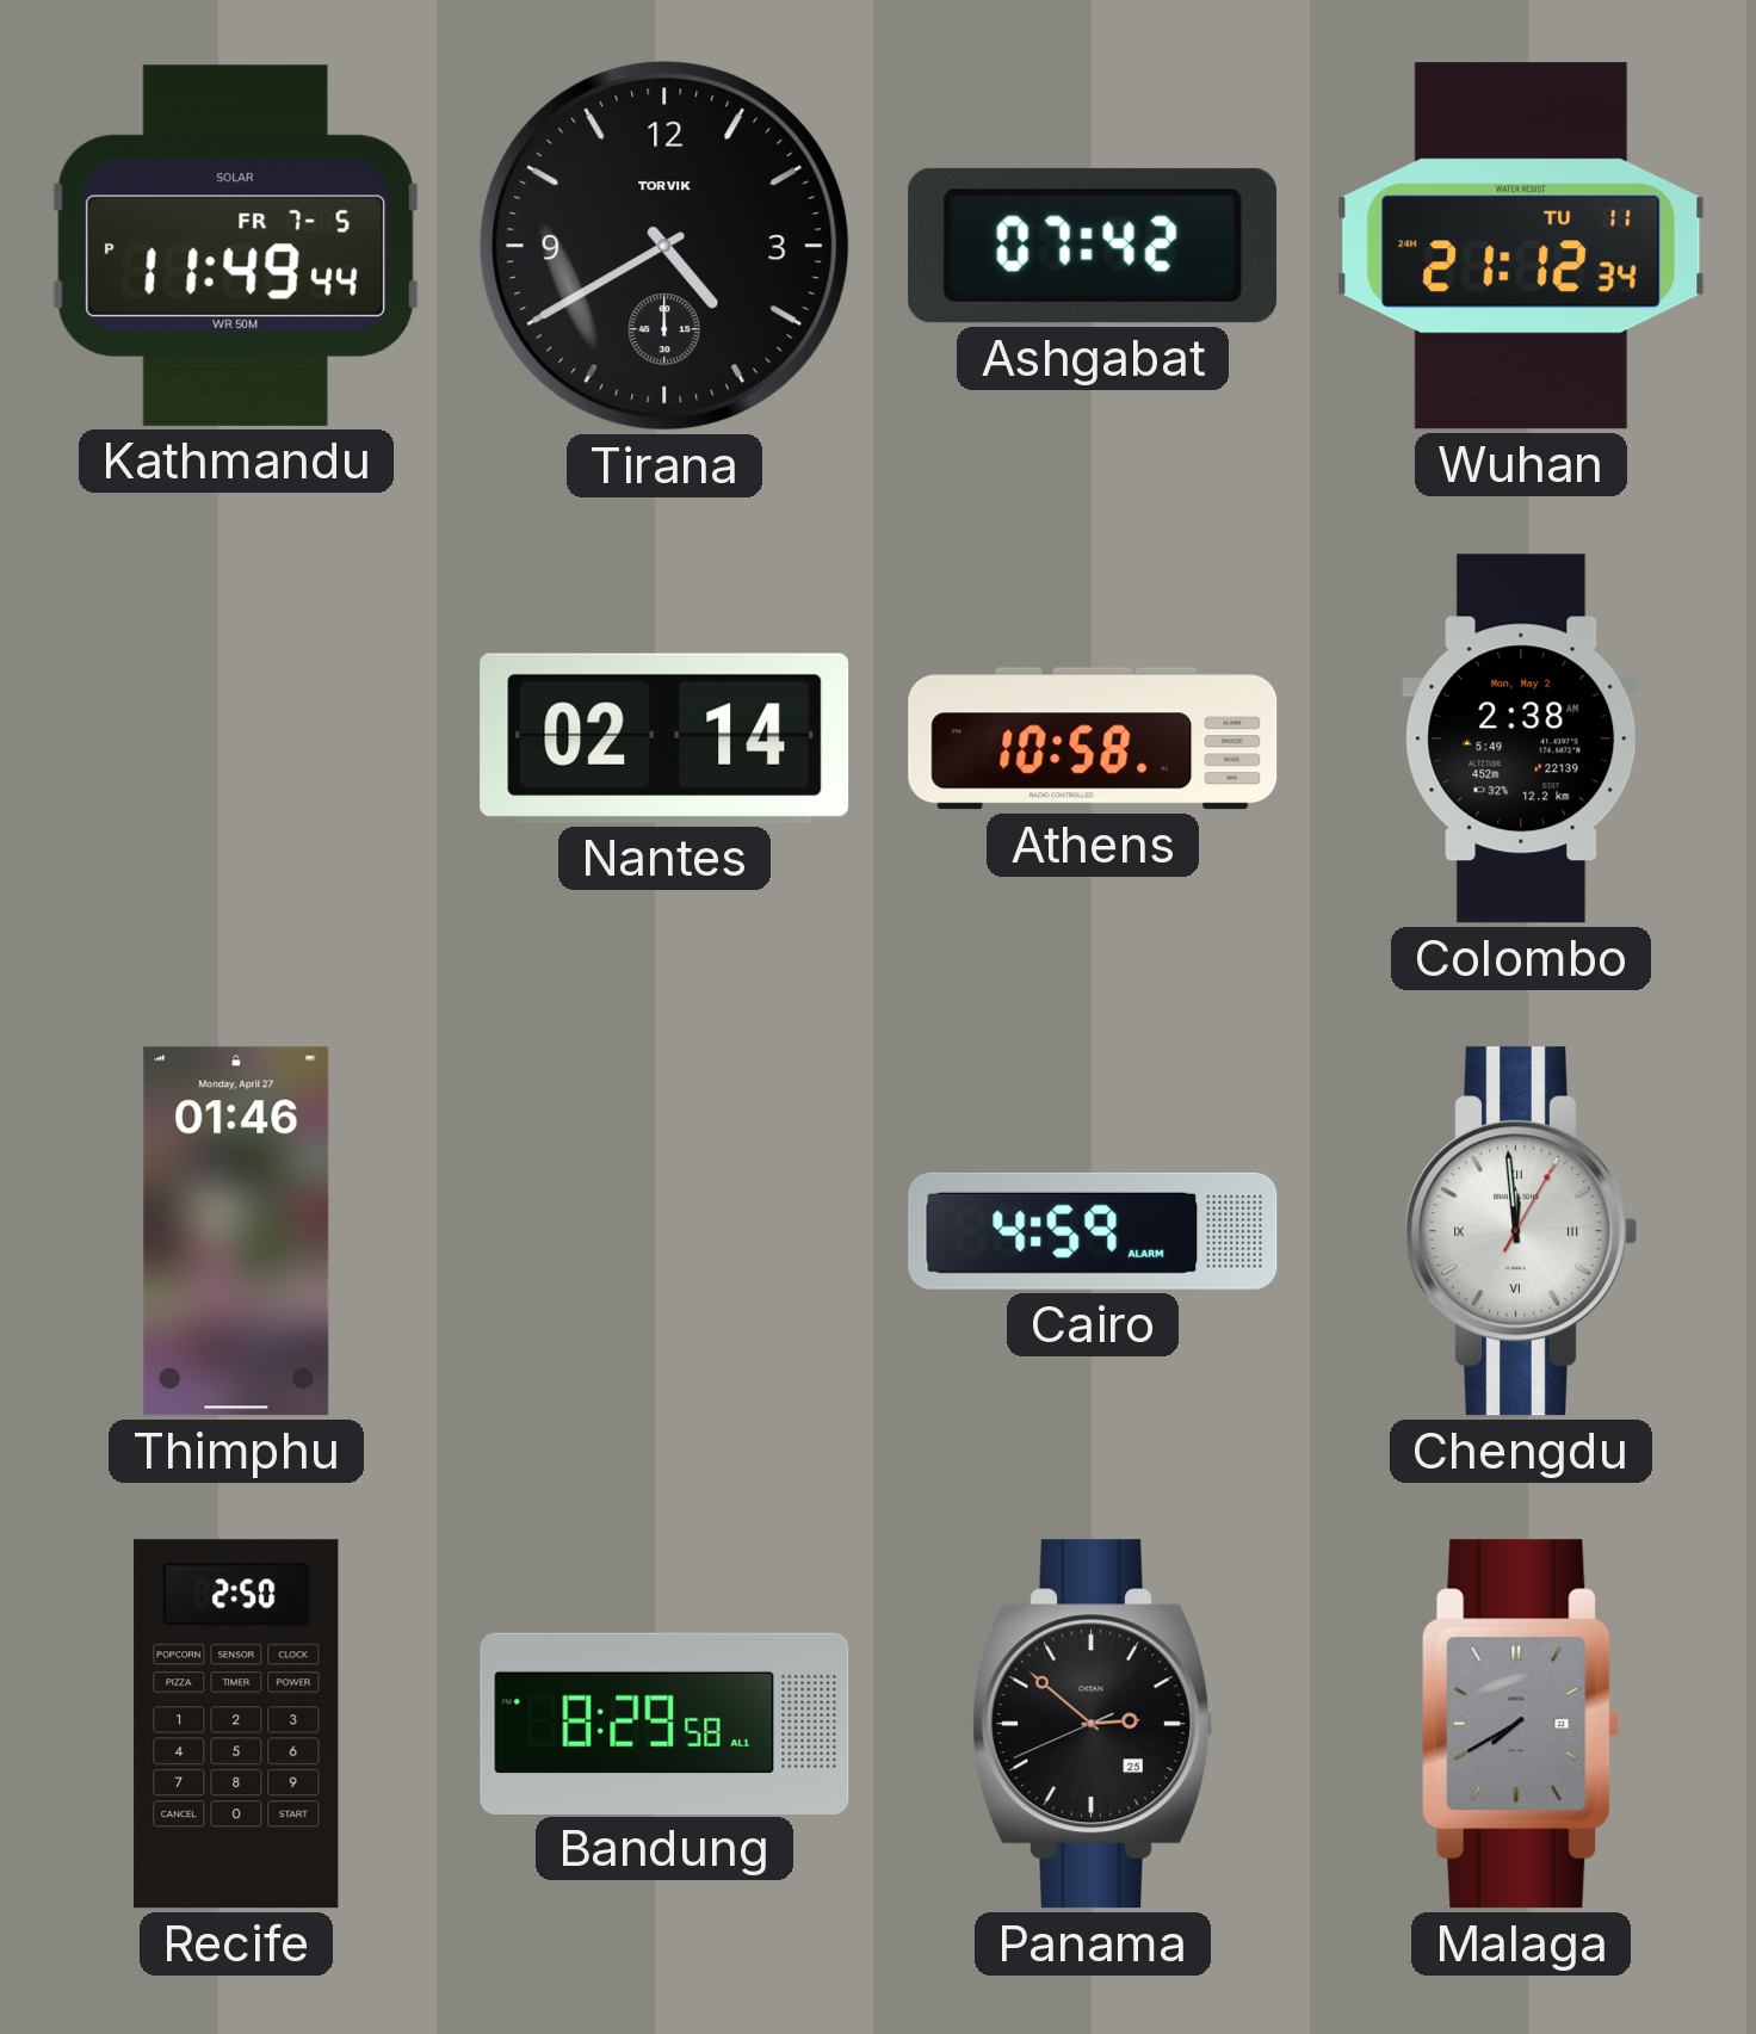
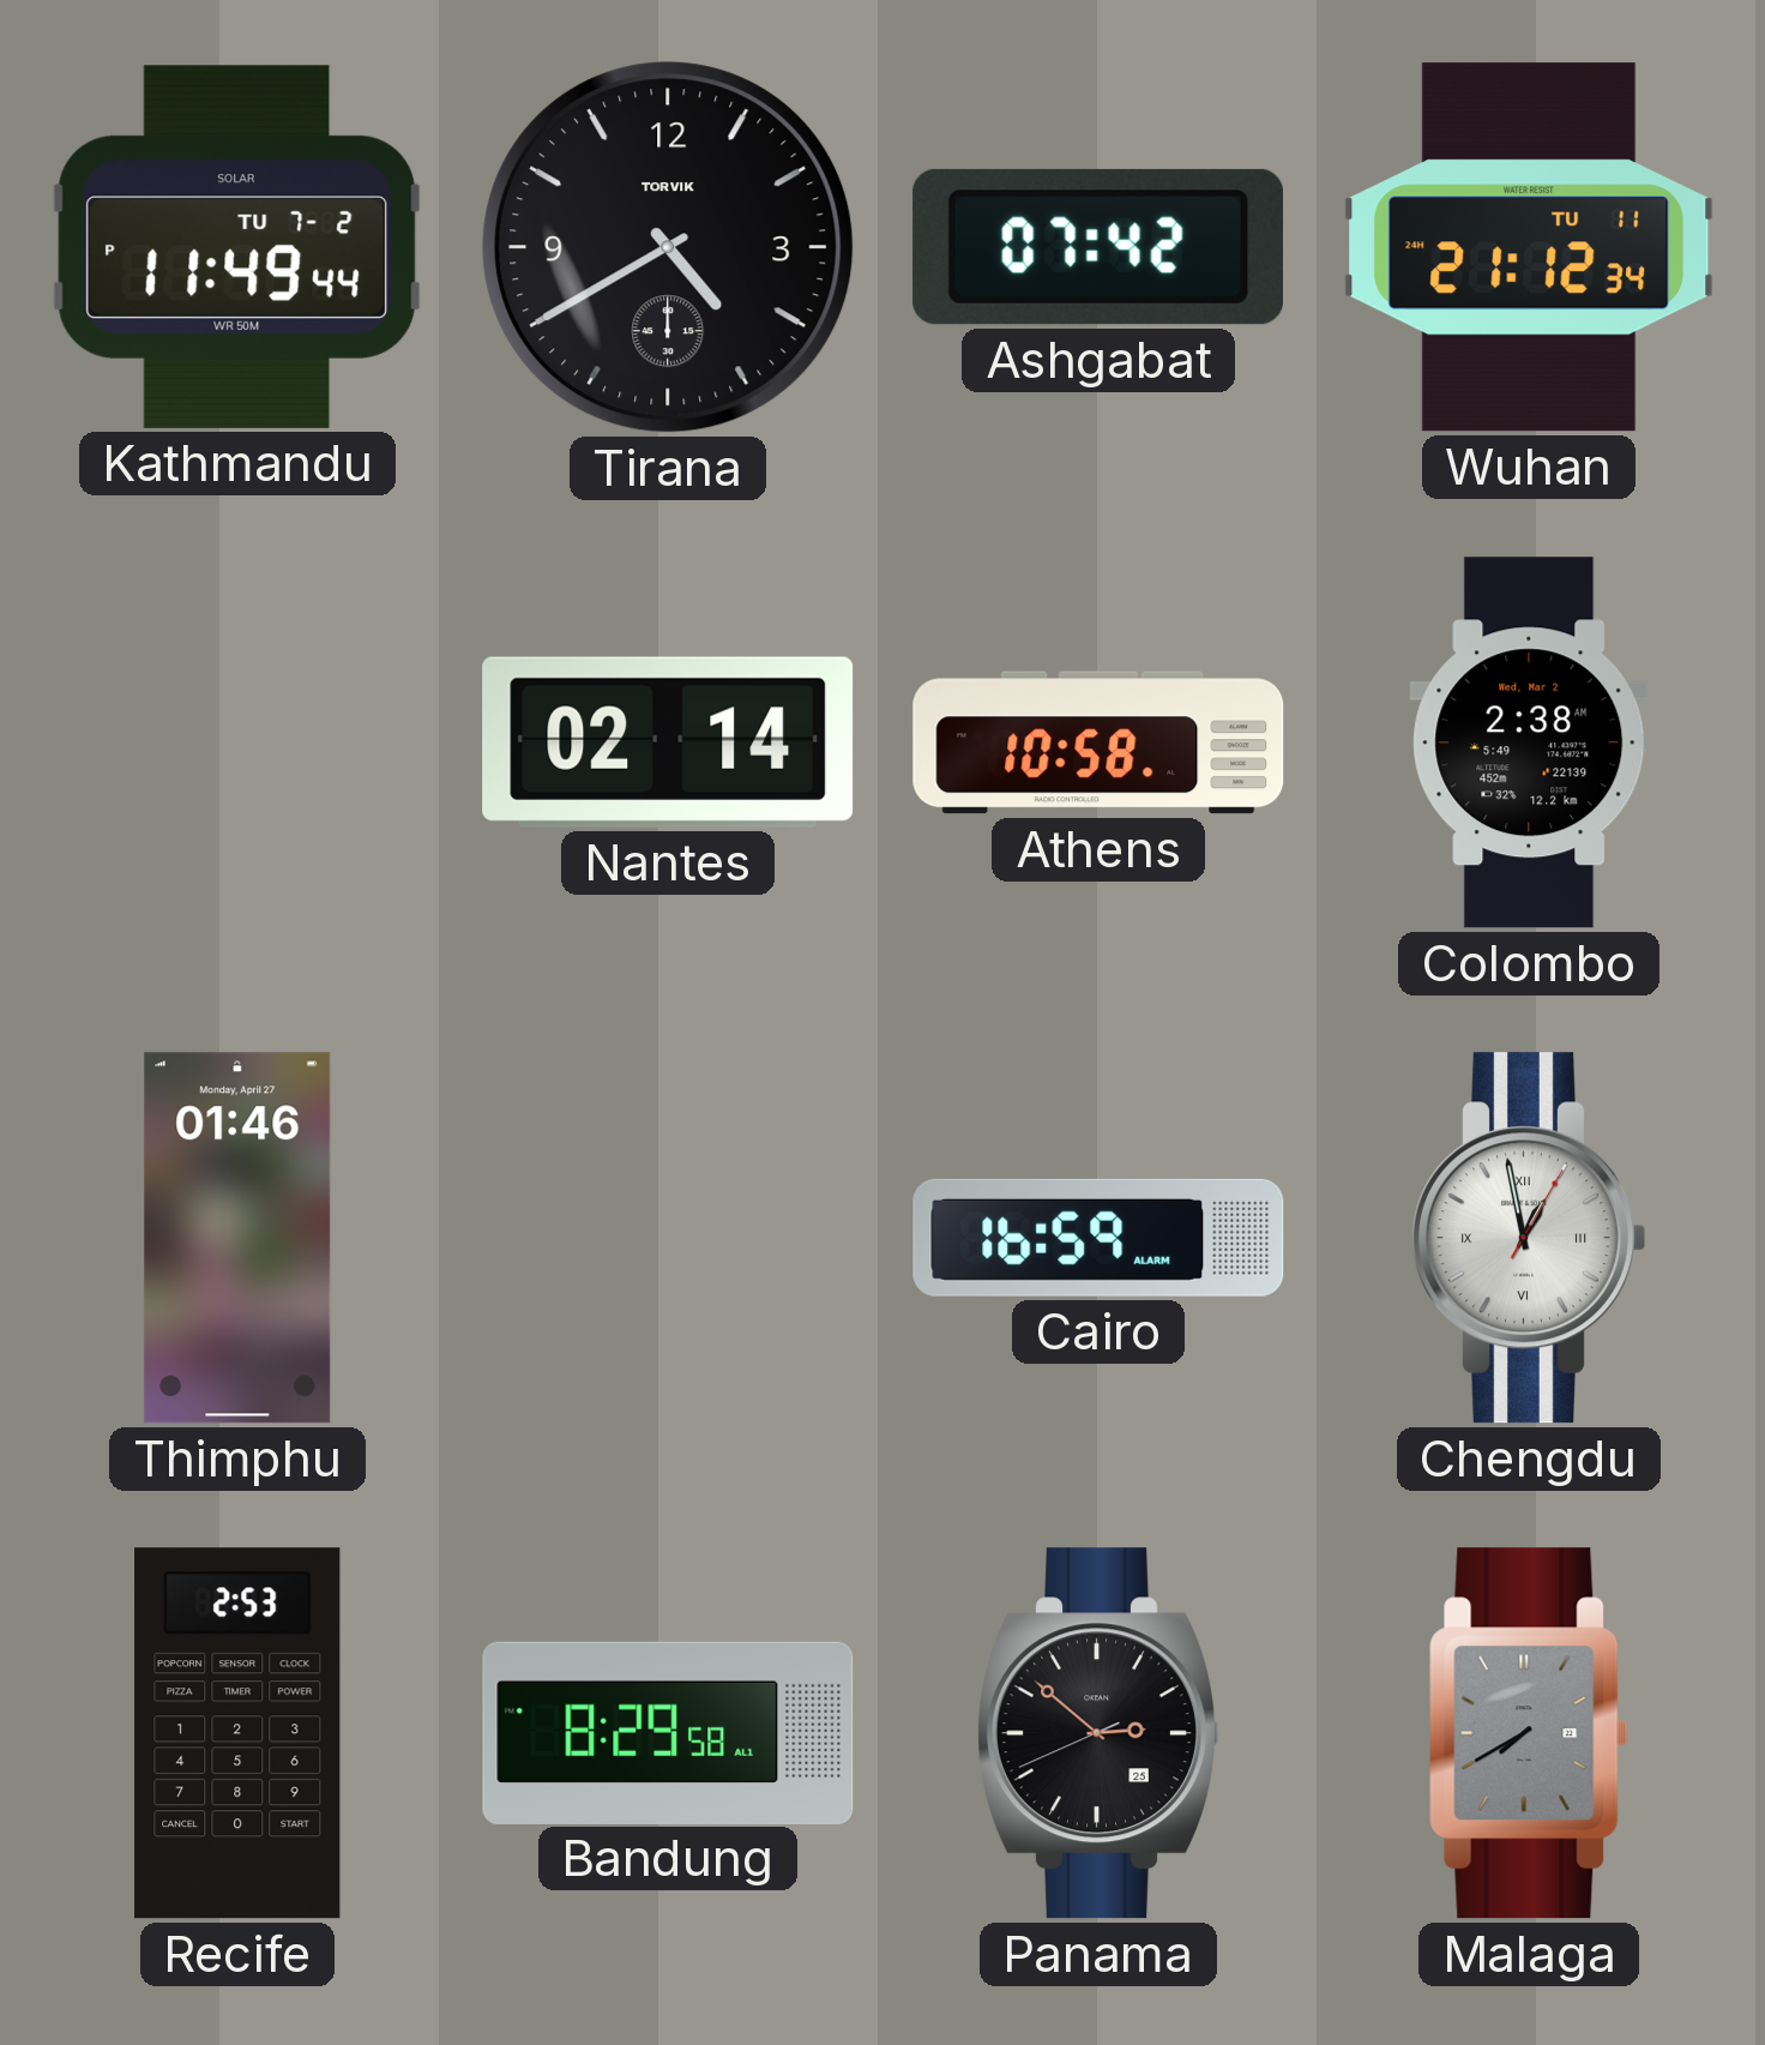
Kathmandu date: FR 7-5 -> TU 7-2
Colombo date: Mon, May 2 -> Wed, Mar 2
Cairo: 4:59 -> 16:59
Chengdu: 11:59 -> 12:58
Recife: 2:50 -> 2:53
